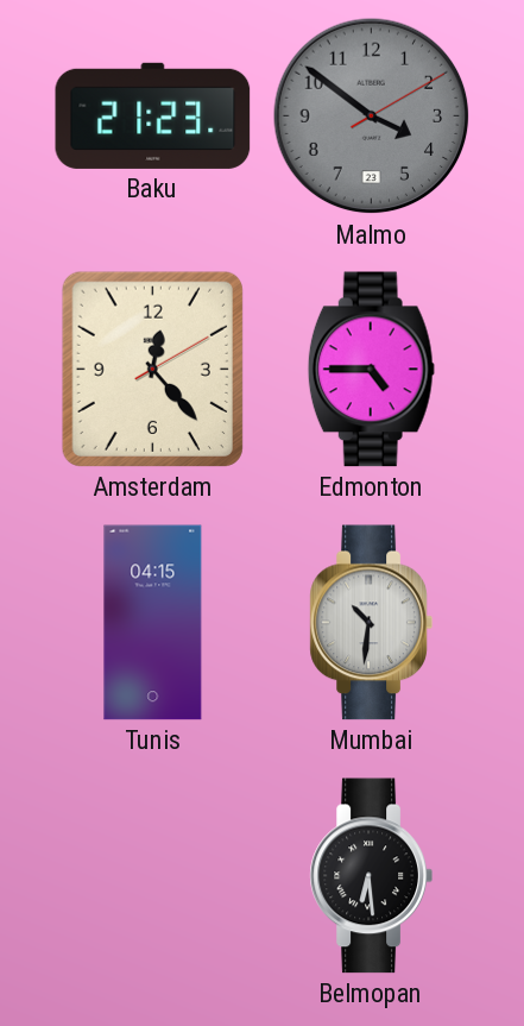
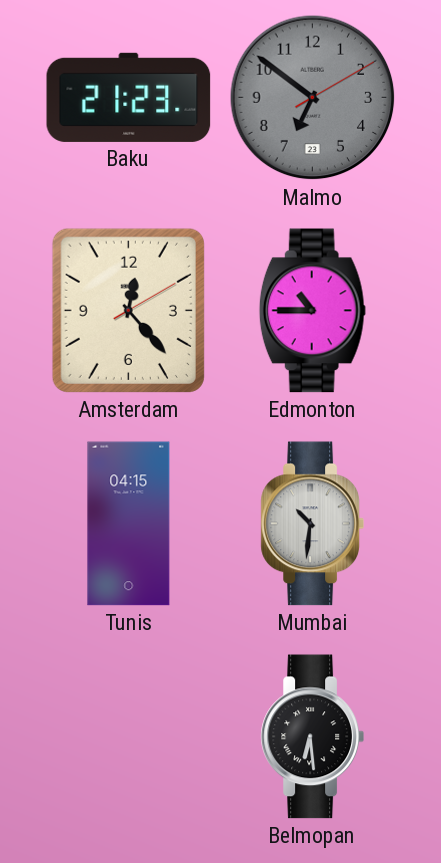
Malmo: 3:51 -> 6:51
Edmonton: 4:45 -> 10:45
